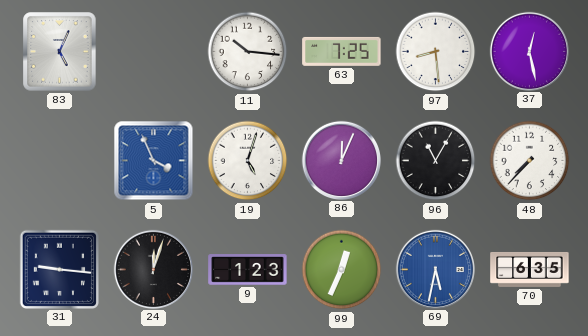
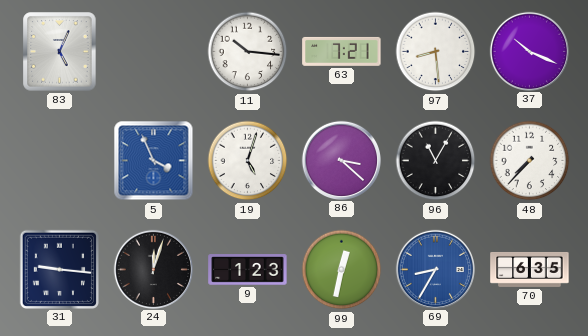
63: 7:25 -> 7:21
37: 12:28 -> 10:19
86: 12:04 -> 3:22
99: 12:34 -> 12:32
69: 5:32 -> 8:35
